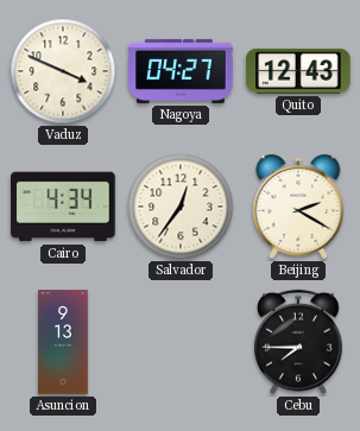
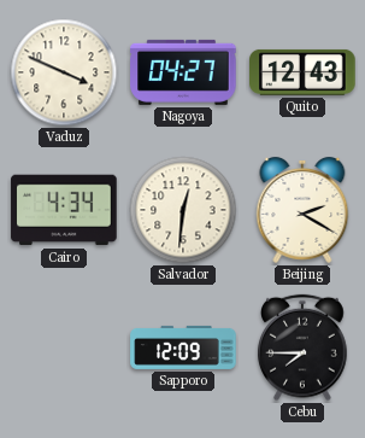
Salvador: 12:36 -> 12:31
Asuncion: 9:13 -> none
Sapporo: none -> 12:09
